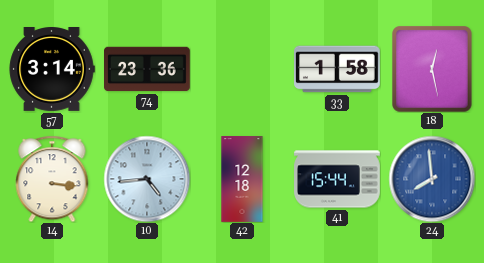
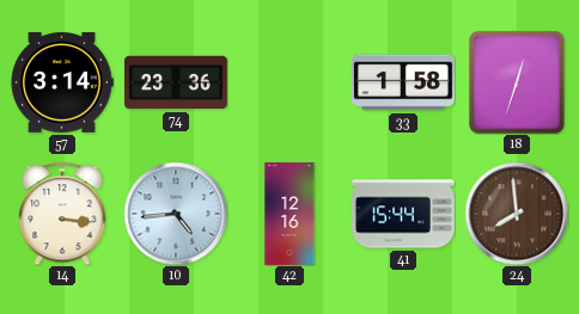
18: 12:28 -> 12:33
42: 12:18 -> 12:16
24 dial: blue -> brown
